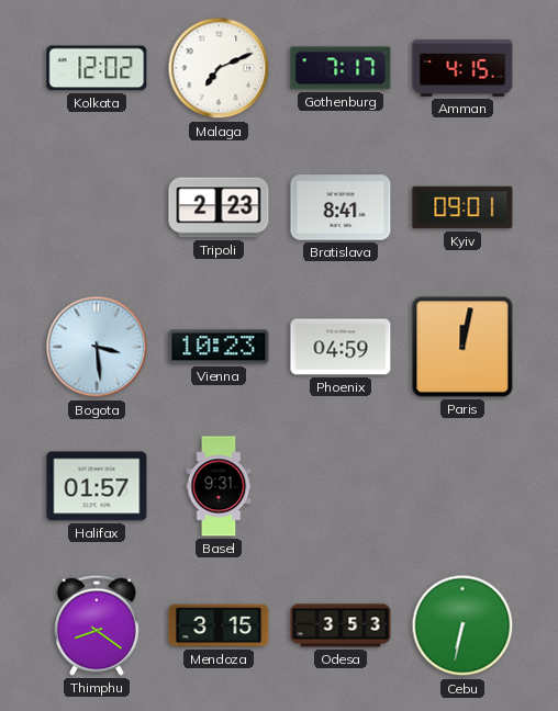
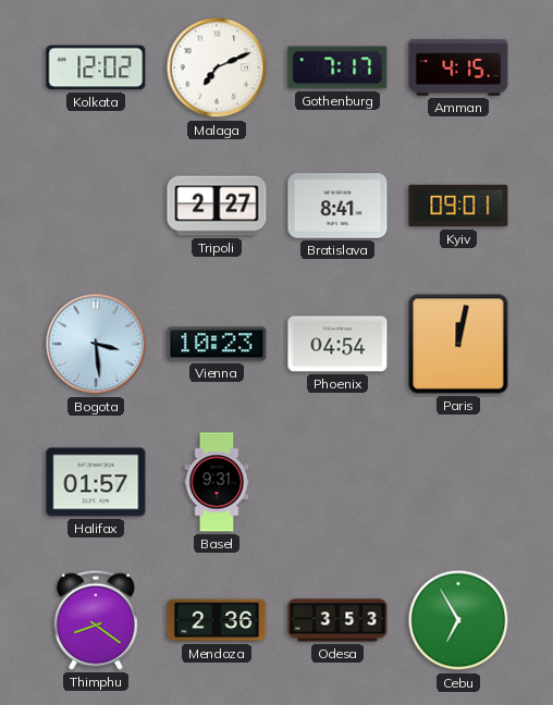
Tripoli: 2:23 -> 2:27
Phoenix: 04:59 -> 04:54
Mendoza: 3:15 -> 2:36
Cebu: 6:32 -> 6:55
